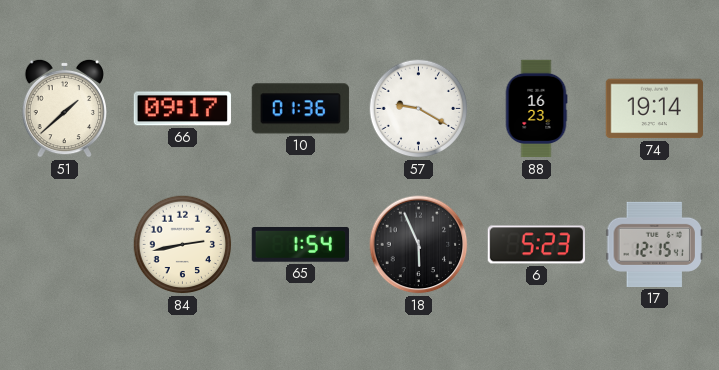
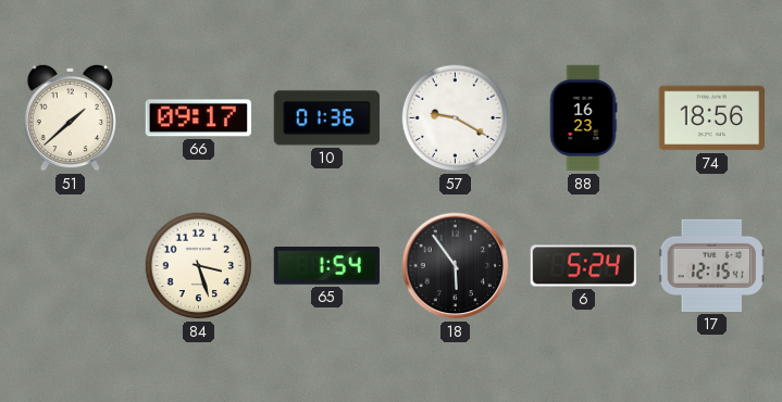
74: 19:14 -> 18:56
84: 2:43 -> 3:27
18: 5:56 -> 5:54
6: 5:23 -> 5:24
